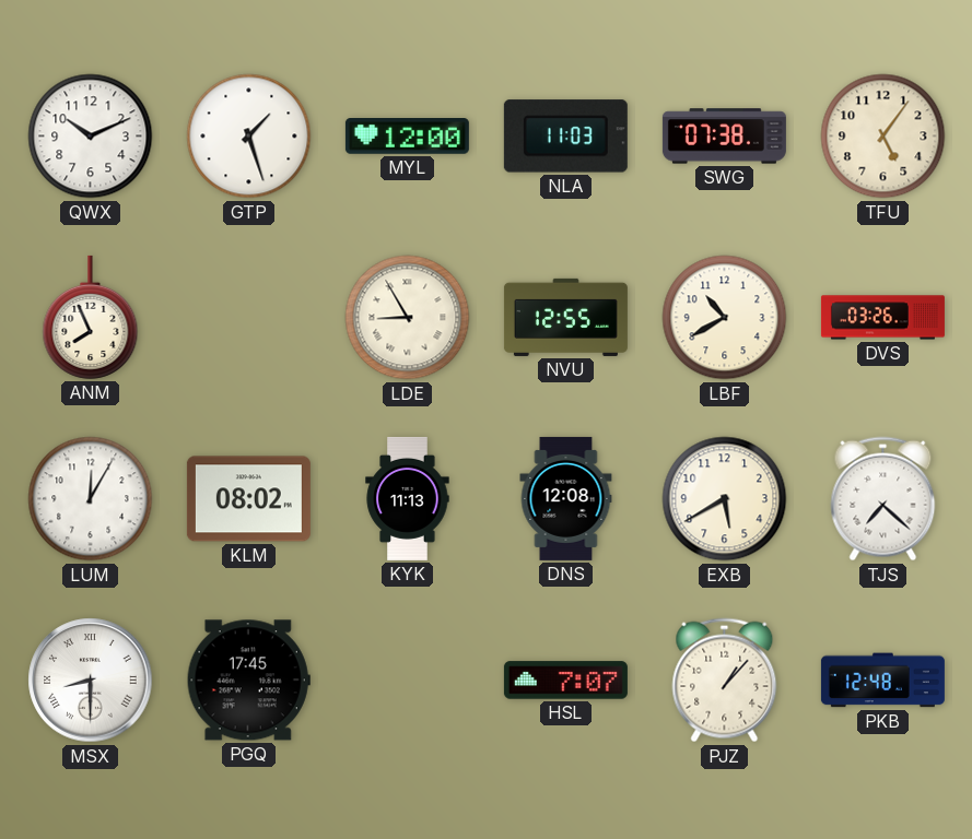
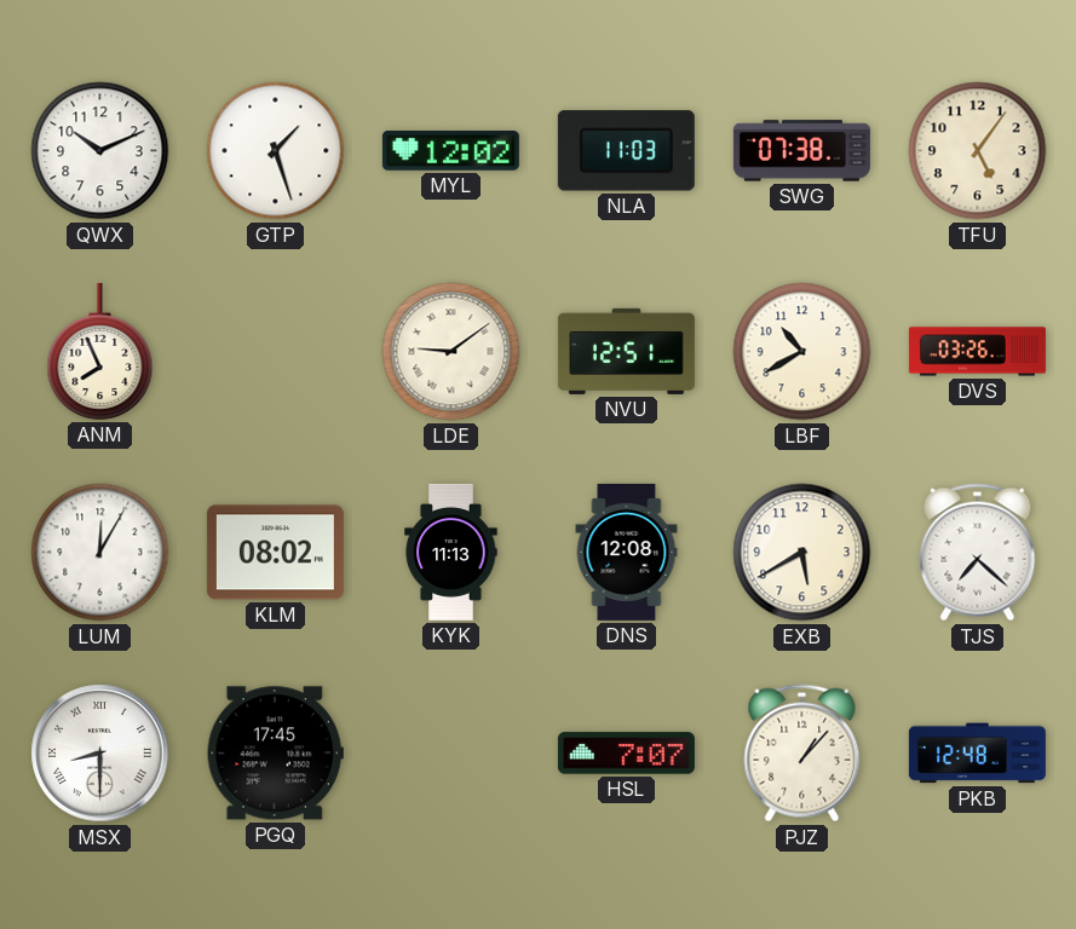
MYL: 12:00 -> 12:02
LDE: 8:55 -> 9:09
NVU: 12:55 -> 12:51
